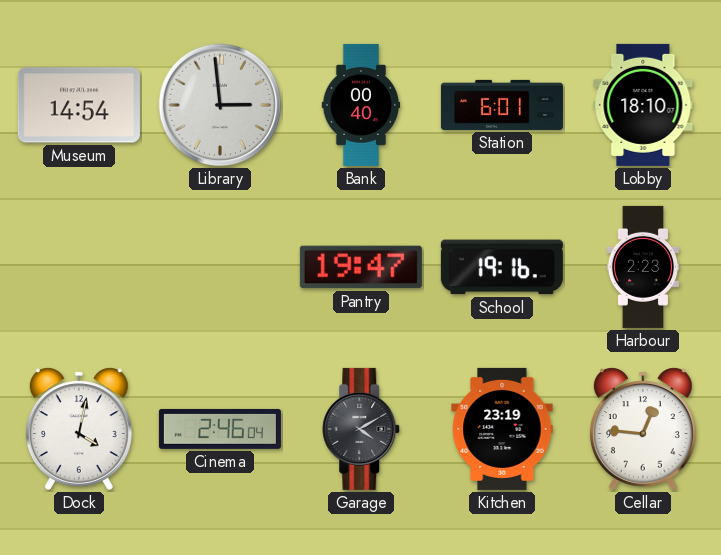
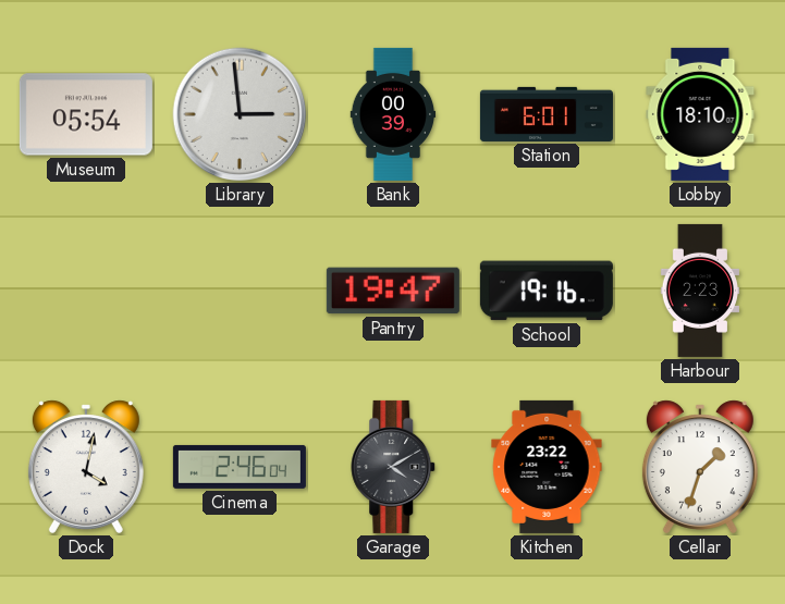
Museum: 14:54 -> 05:54
Bank: 00:40 -> 00:39
Kitchen: 23:19 -> 23:22
Cellar: 12:46 -> 1:33
